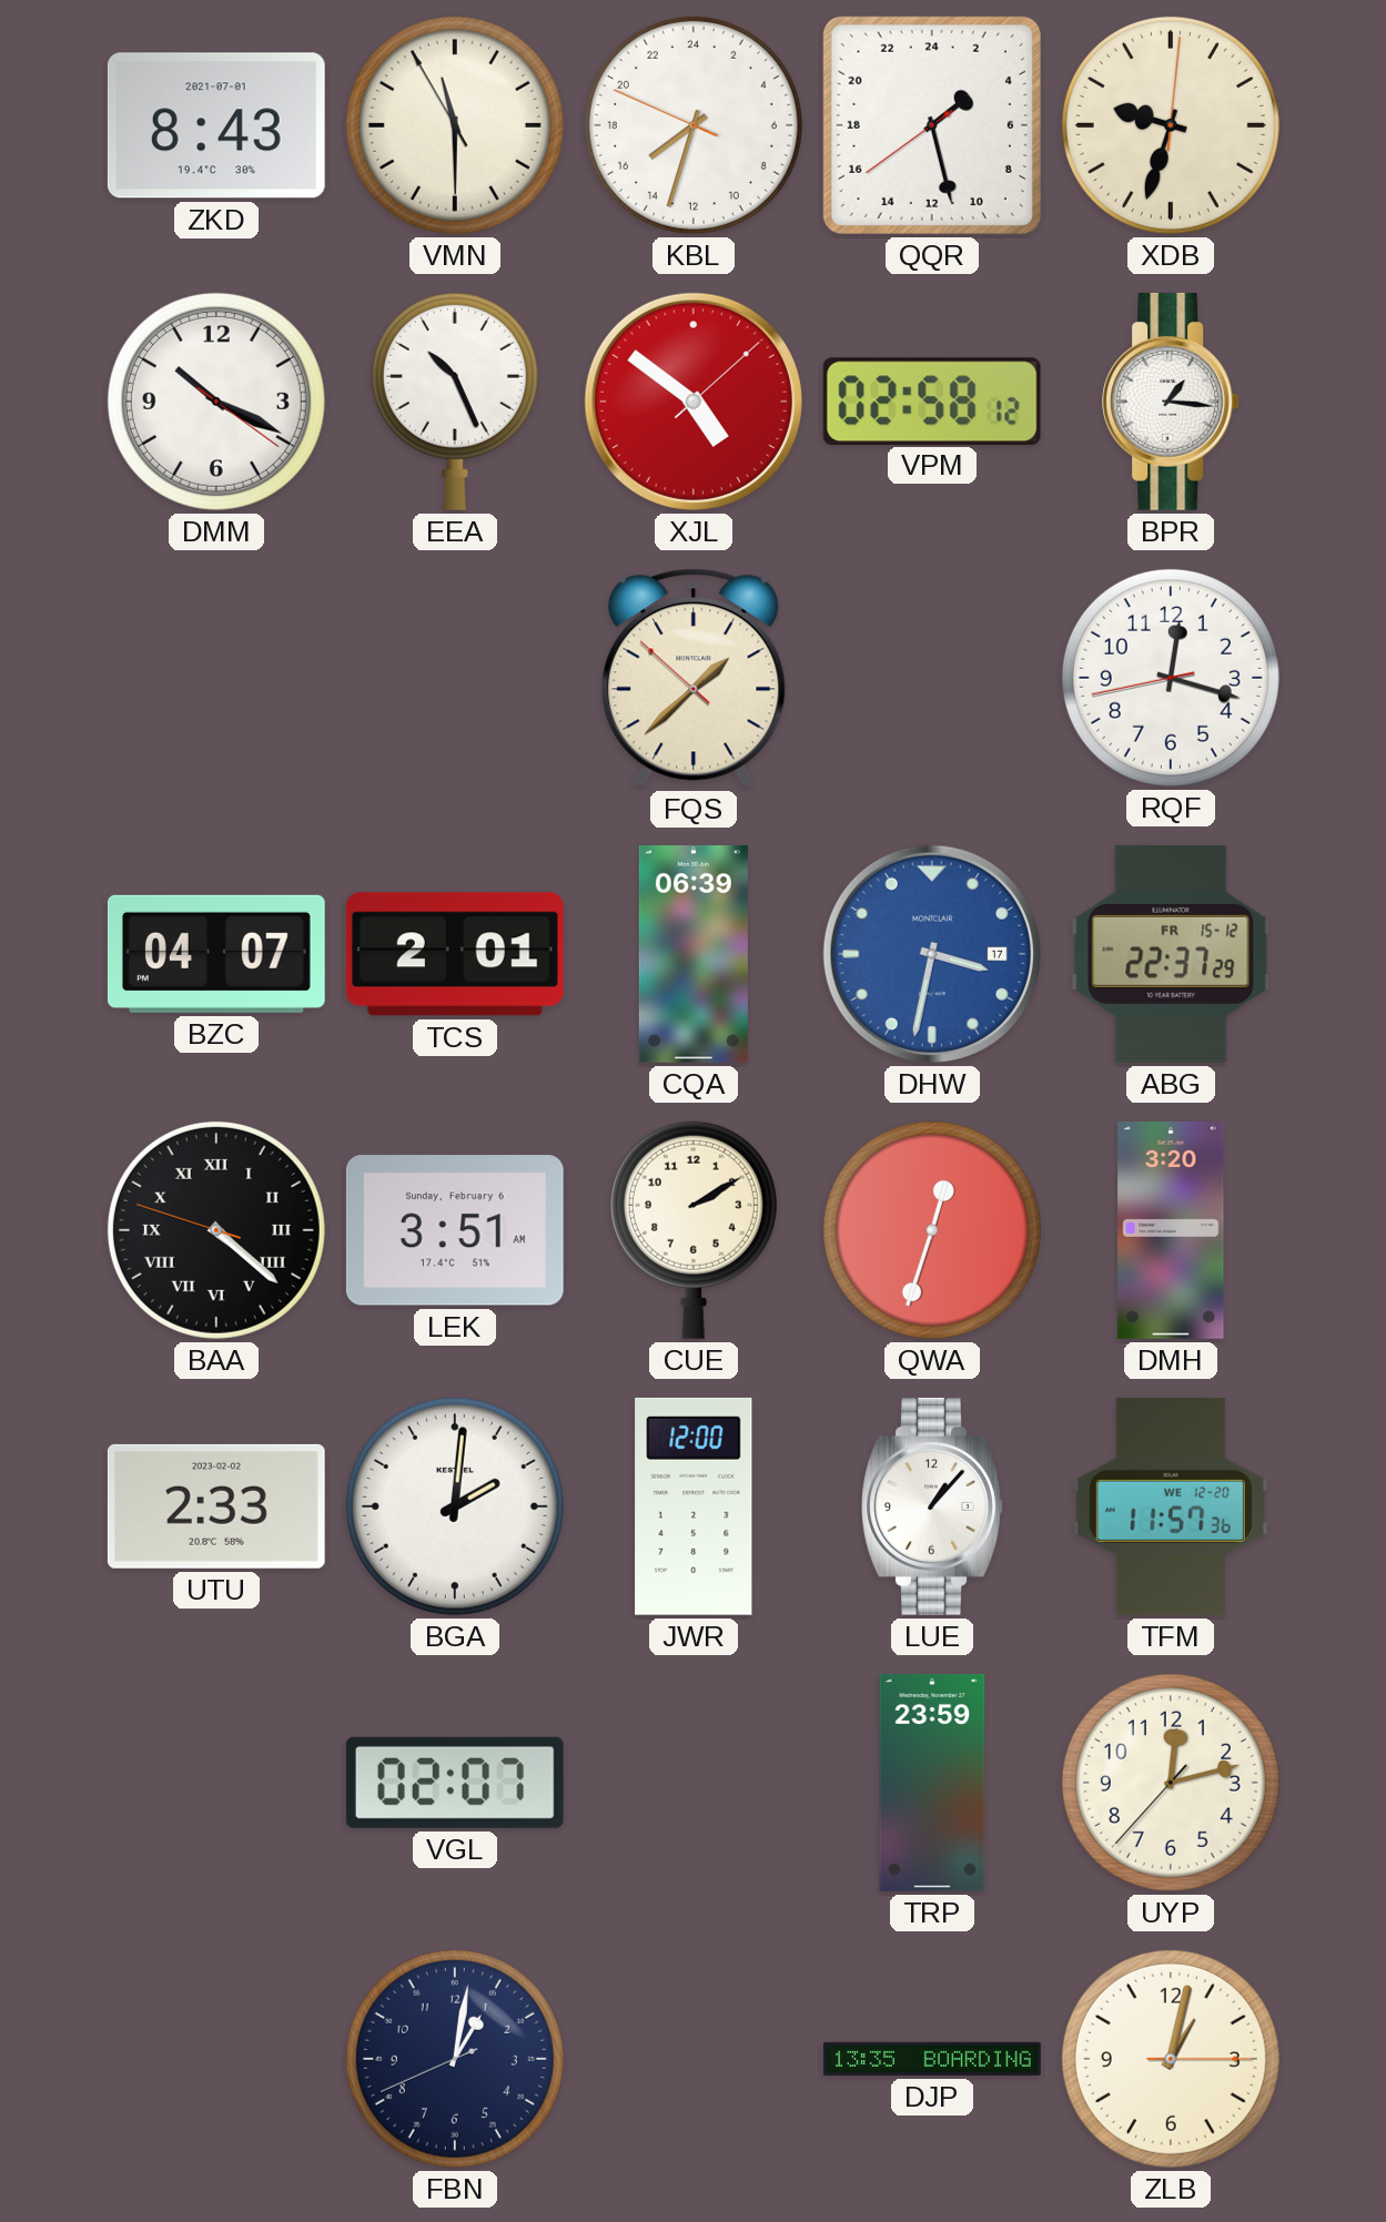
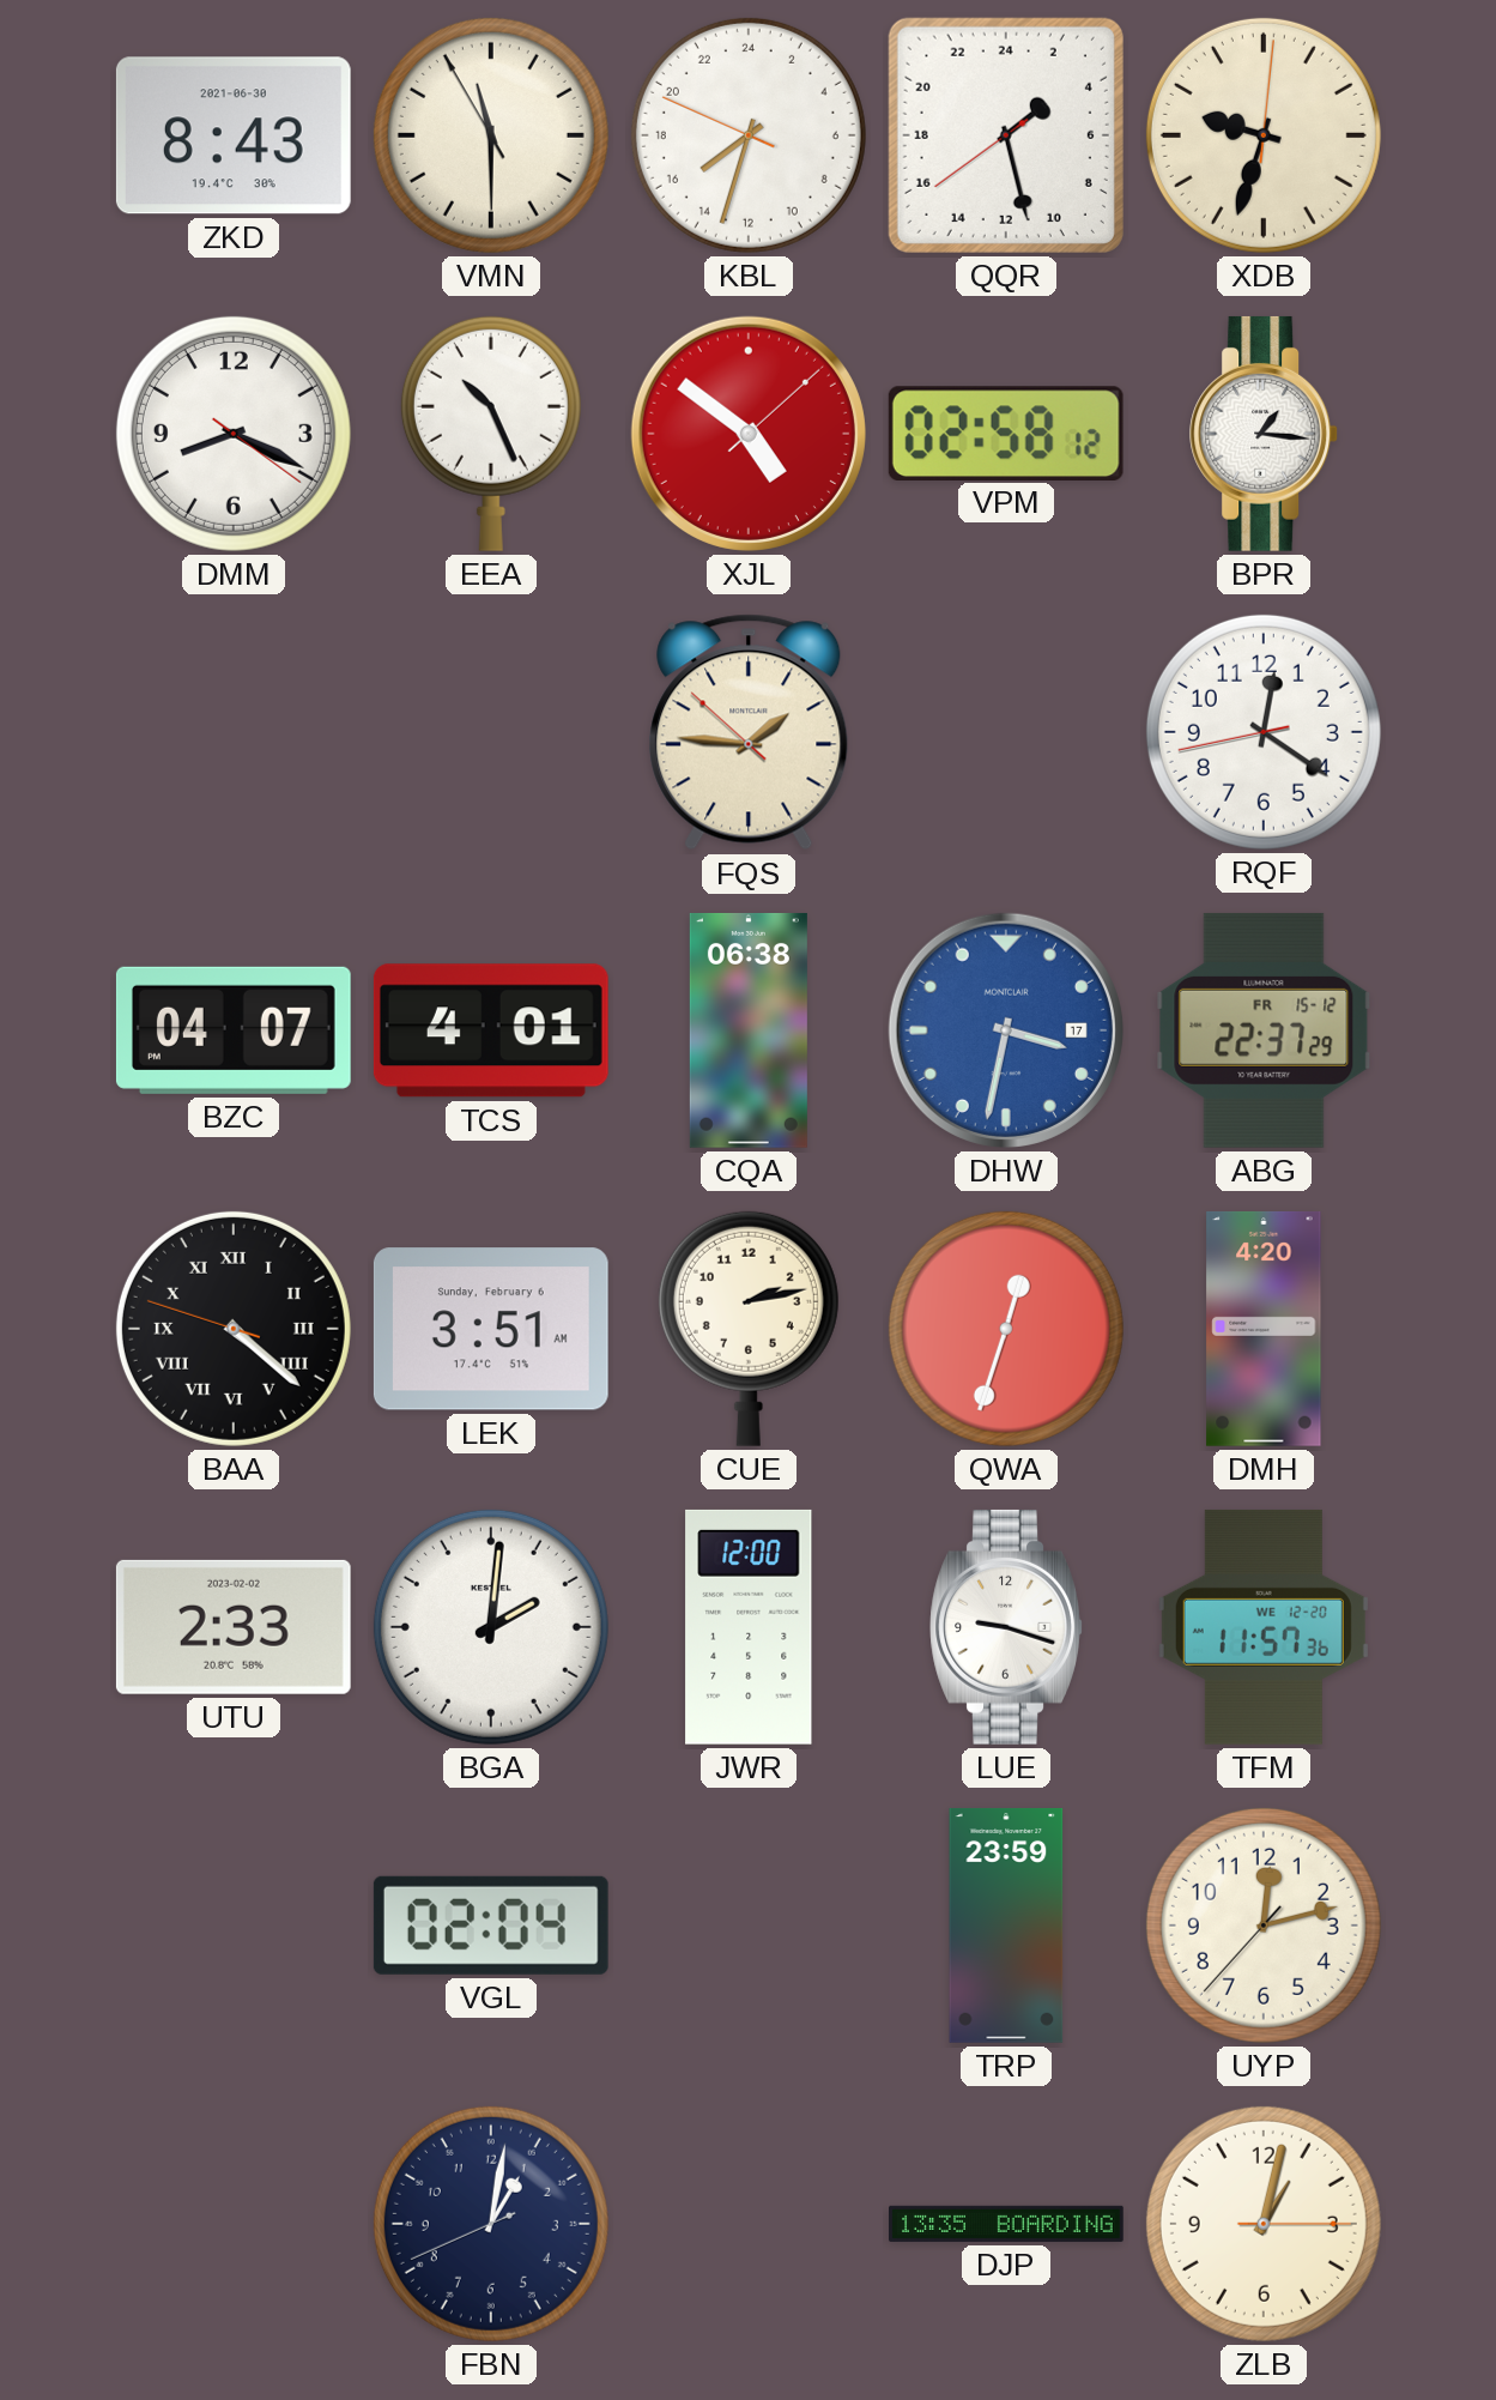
ZKD date: 2021-07-01 -> 2021-06-30
DMM: 10:19 -> 8:19
FQS: 1:37 -> 1:45
RQF: 12:17 -> 12:20
TCS: 2:01 -> 4:01
CQA: 06:39 -> 06:38
CUE: 2:10 -> 2:13
DMH: 3:20 -> 4:20
LUE: 1:07 -> 9:18
VGL: 02:07 -> 02:04
